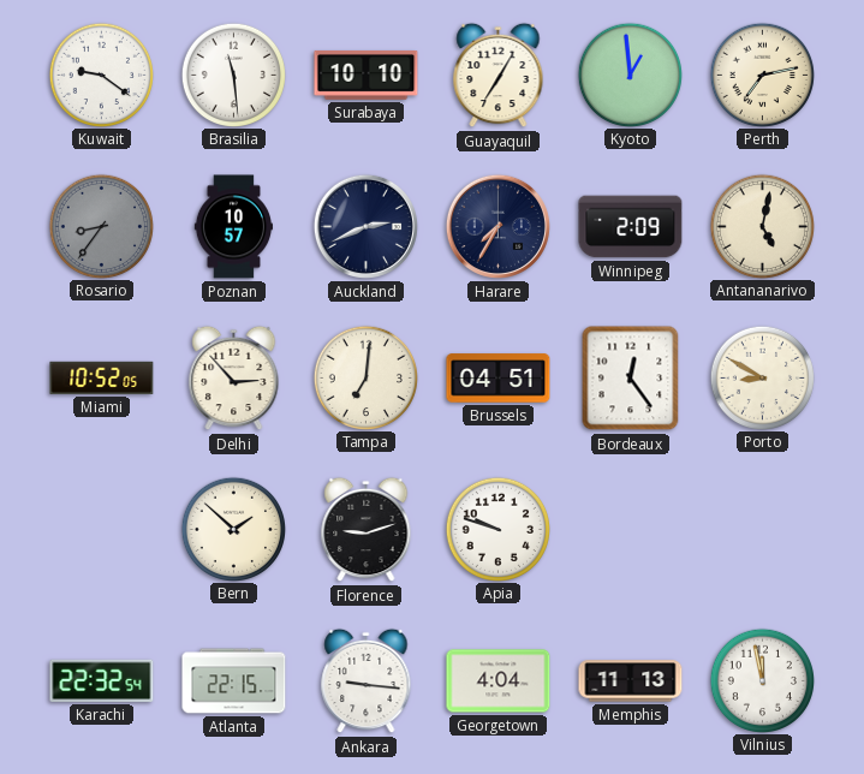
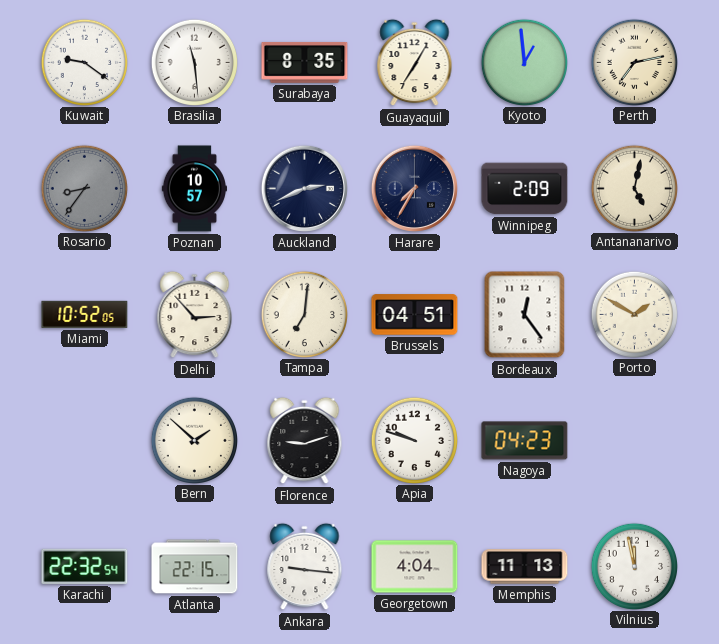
Surabaya: 10:10 -> 8:35
Porto: 8:50 -> 1:50
Nagoya: none -> 04:23
